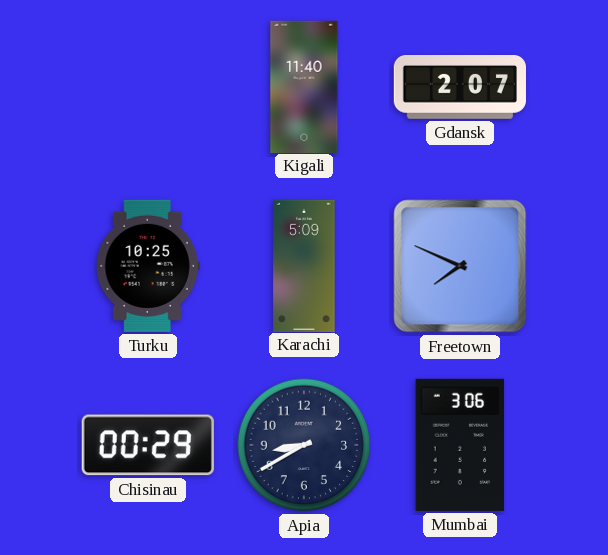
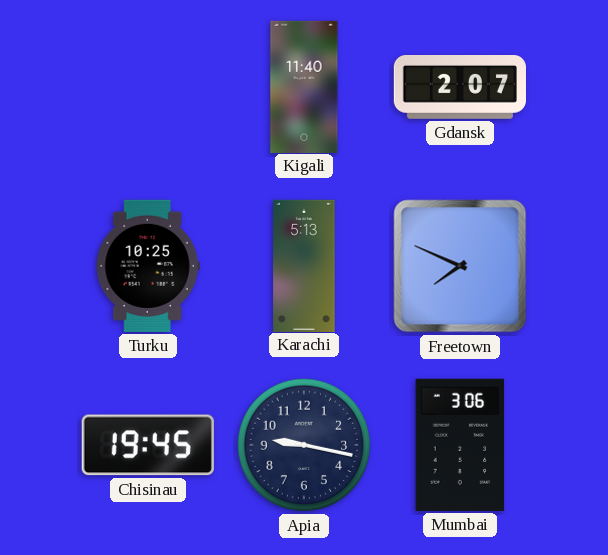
Karachi: 5:09 -> 5:13
Chisinau: 00:29 -> 19:45
Apia: 8:40 -> 9:17
